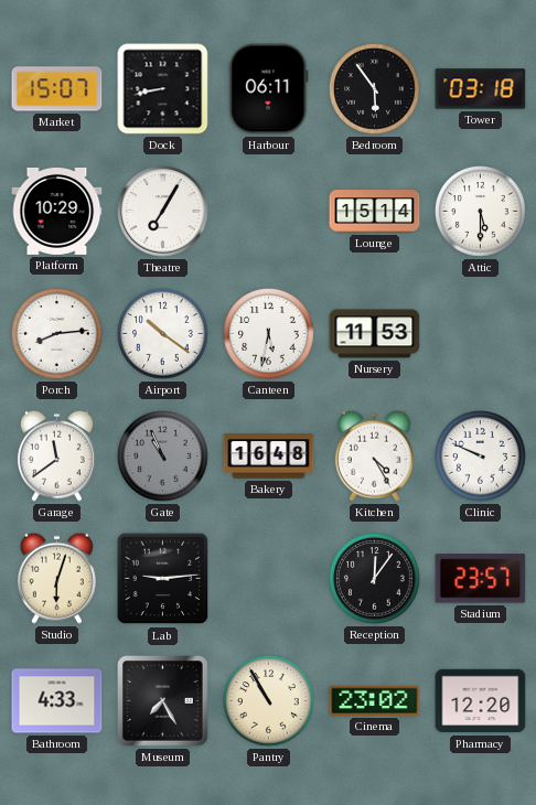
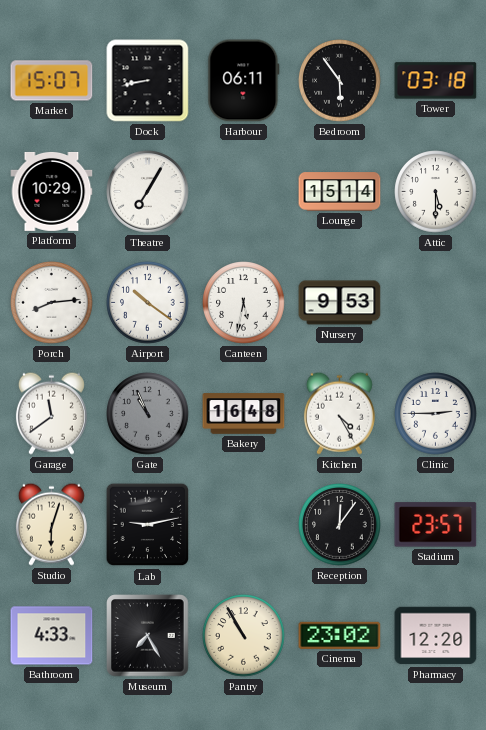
Nursery: 11:53 -> 9:53
Clinic: 9:49 -> 2:45
Lab: 9:14 -> 9:13
